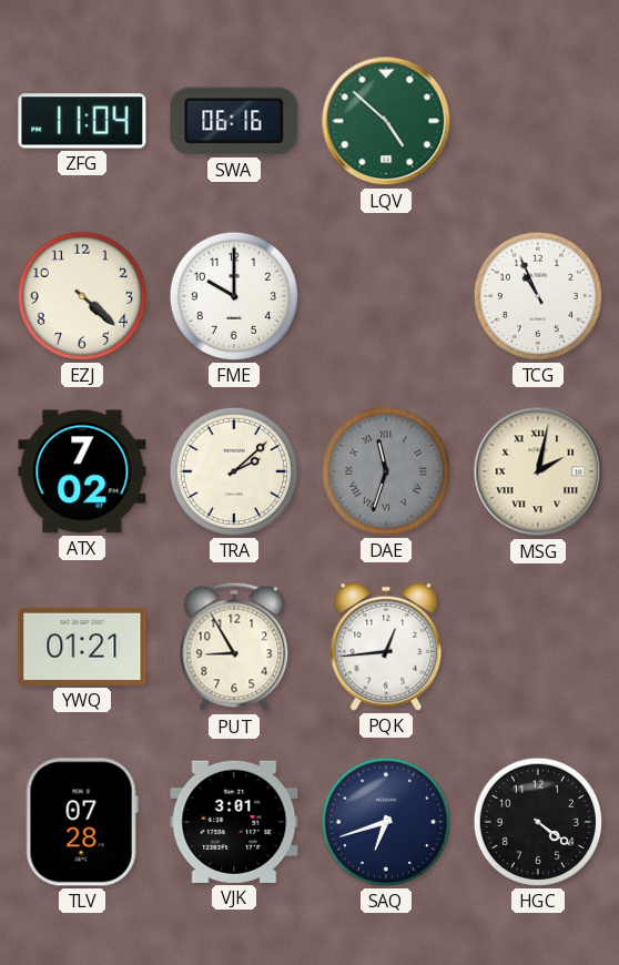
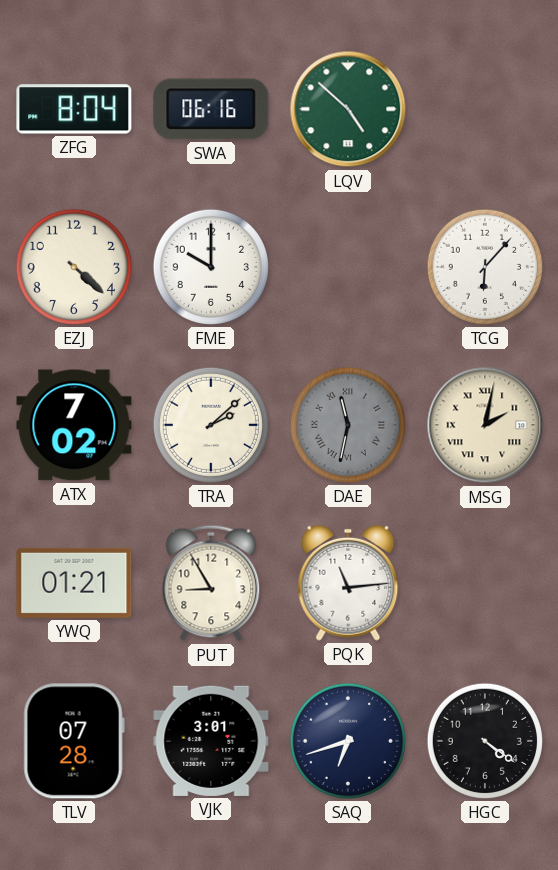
ZFG: 11:04 -> 8:04
TCG: 10:56 -> 6:07
DAE: 11:33 -> 11:32
PQK: 12:44 -> 11:14
